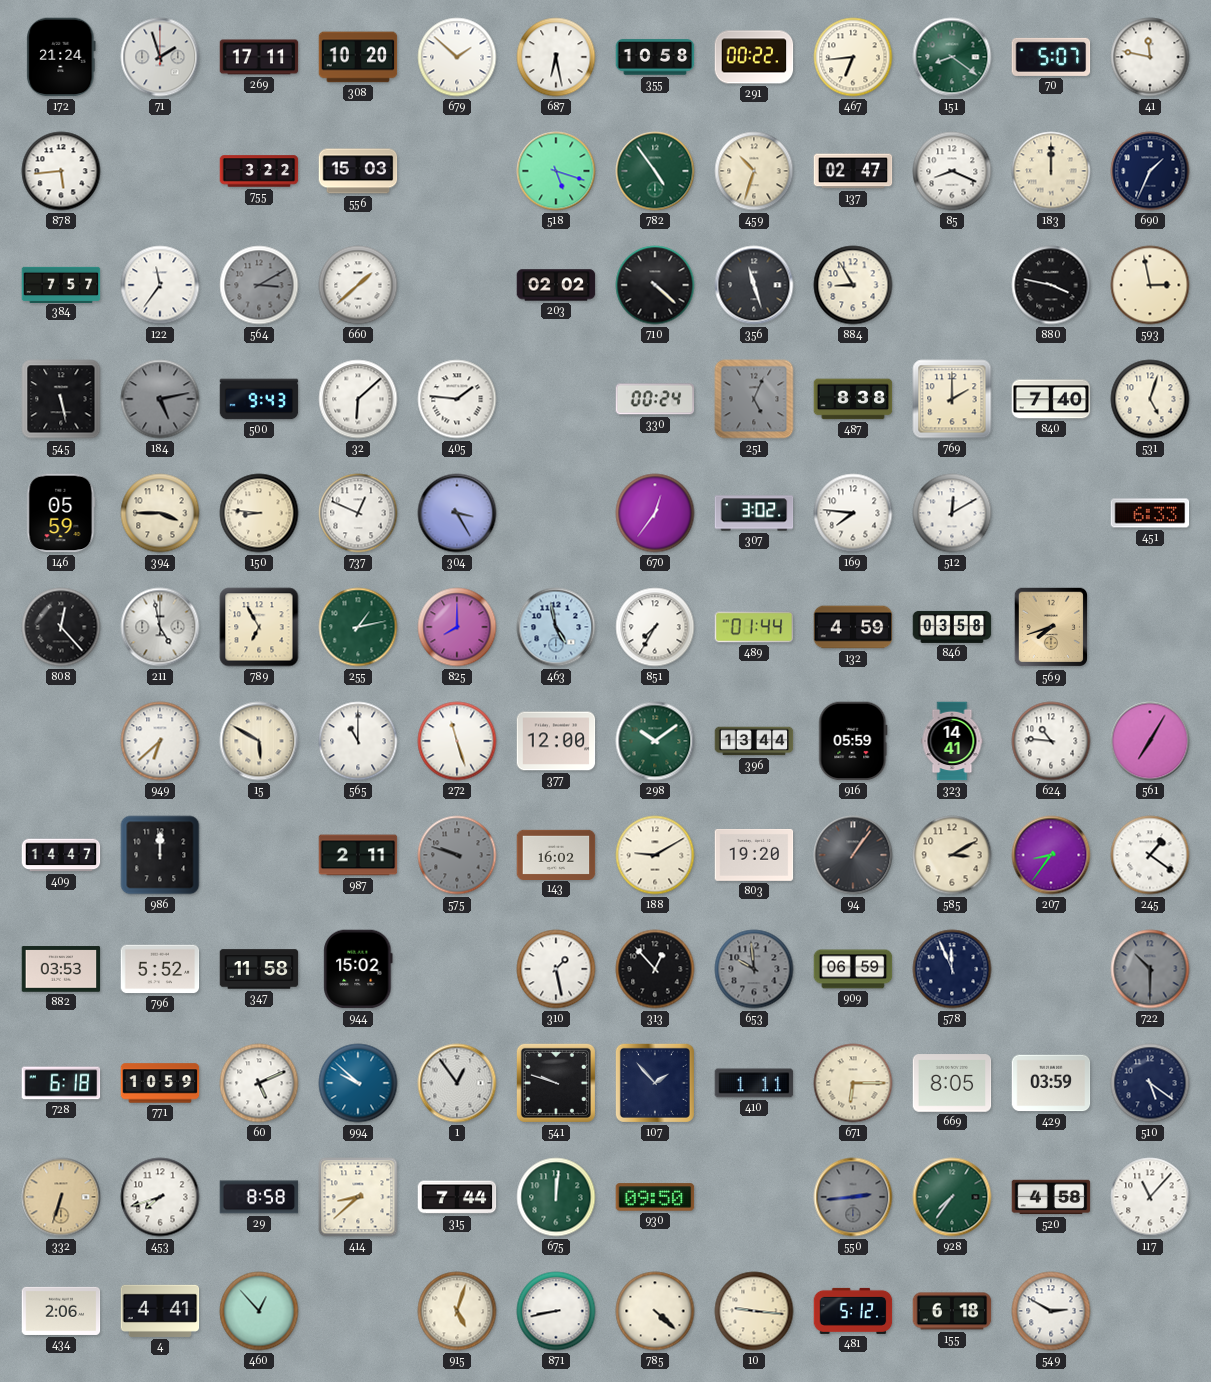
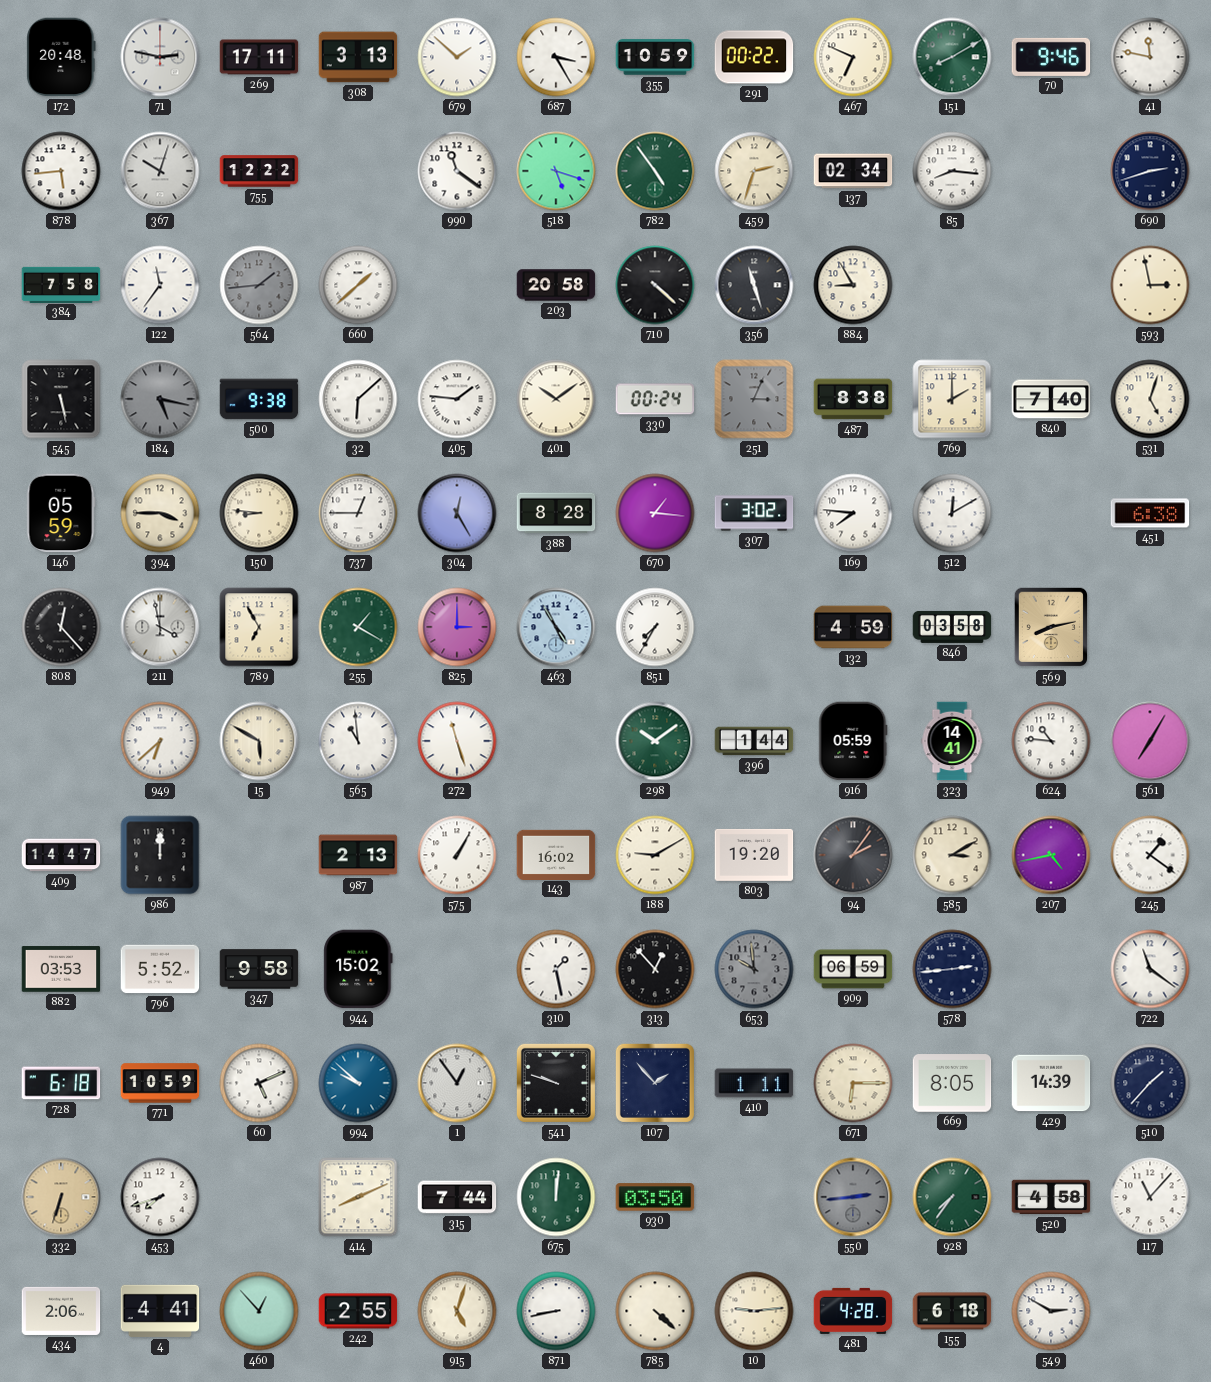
172: 21:24 -> 20:48
71: 1:57 -> 2:47
308: 10:20 -> 3:13
687: 6:28 -> 3:25
355: 10:58 -> 10:59
467: 6:44 -> 6:49
151: 8:21 -> 8:10
70: 5:07 -> 9:46
367: none -> 10:03
755: 3:22 -> 12:22
556: 15:03 -> none
990: none -> 11:21
459: 10:33 -> 2:33
137: 02:47 -> 02:34
85: 8:19 -> 8:16
183: 12:00 -> none
690: 1:34 -> 2:42
384: 7:57 -> 7:58
564: 3:10 -> 1:44
203: 02:02 -> 20:58
880: 3:47 -> none
184: 5:13 -> 5:17
500: 9:43 -> 9:38
401: none -> 10:09
251: 5:04 -> 3:04
737: 12:49 -> 12:45
304: 3:25 -> 12:25
388: none -> 8:28
670: 12:36 -> 1:16
451: 6:33 -> 6:38
211: 4:58 -> 3:58
255: 1:13 -> 1:20
825: 8:00 -> 3:00
463: 4:58 -> 4:55
489: 01:44 -> none
569: 7:42 -> 8:13
565: 11:00 -> 10:59
377: 12:00 -> none
396: 13:44 -> 1:44
987: 2:11 -> 2:13
575: 9:48 -> 1:05
575 dial: grey -> white
94: 1:06 -> 2:06
207: 8:36 -> 4:43
347: 11:58 -> 9:58
578: 11:56 -> 2:44
722: 10:30 -> 11:21
722 dial: grey -> white
429: 03:59 -> 14:39
510: 5:21 -> 1:37
29: 8:58 -> none
414: 8:38 -> 8:11
930: 09:50 -> 03:50
242: none -> 2:55
10: 9:16 -> 9:14
481: 5:12 -> 4:28
